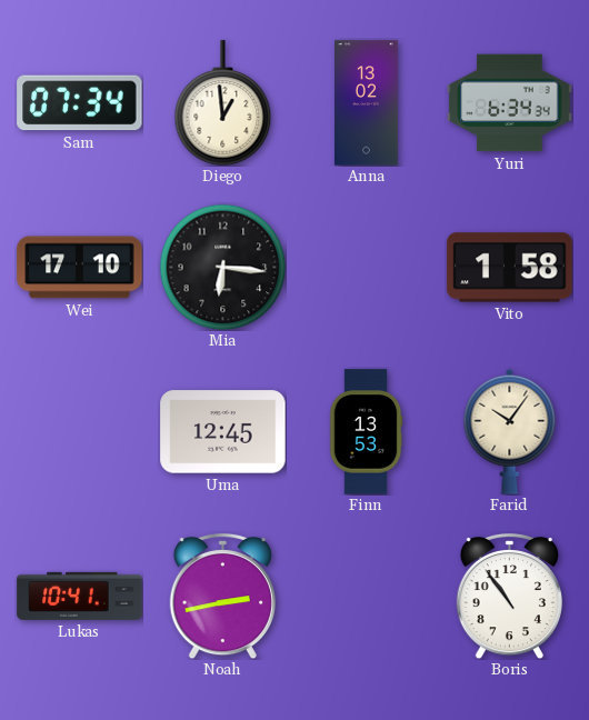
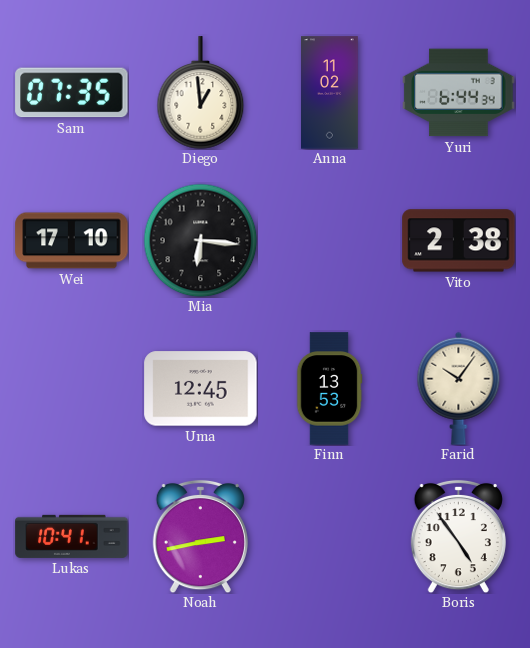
Sam: 07:34 -> 07:35
Anna: 13:02 -> 11:02
Yuri: 6:34 -> 6:44
Vito: 1:58 -> 2:38
Boris: 10:54 -> 4:54
